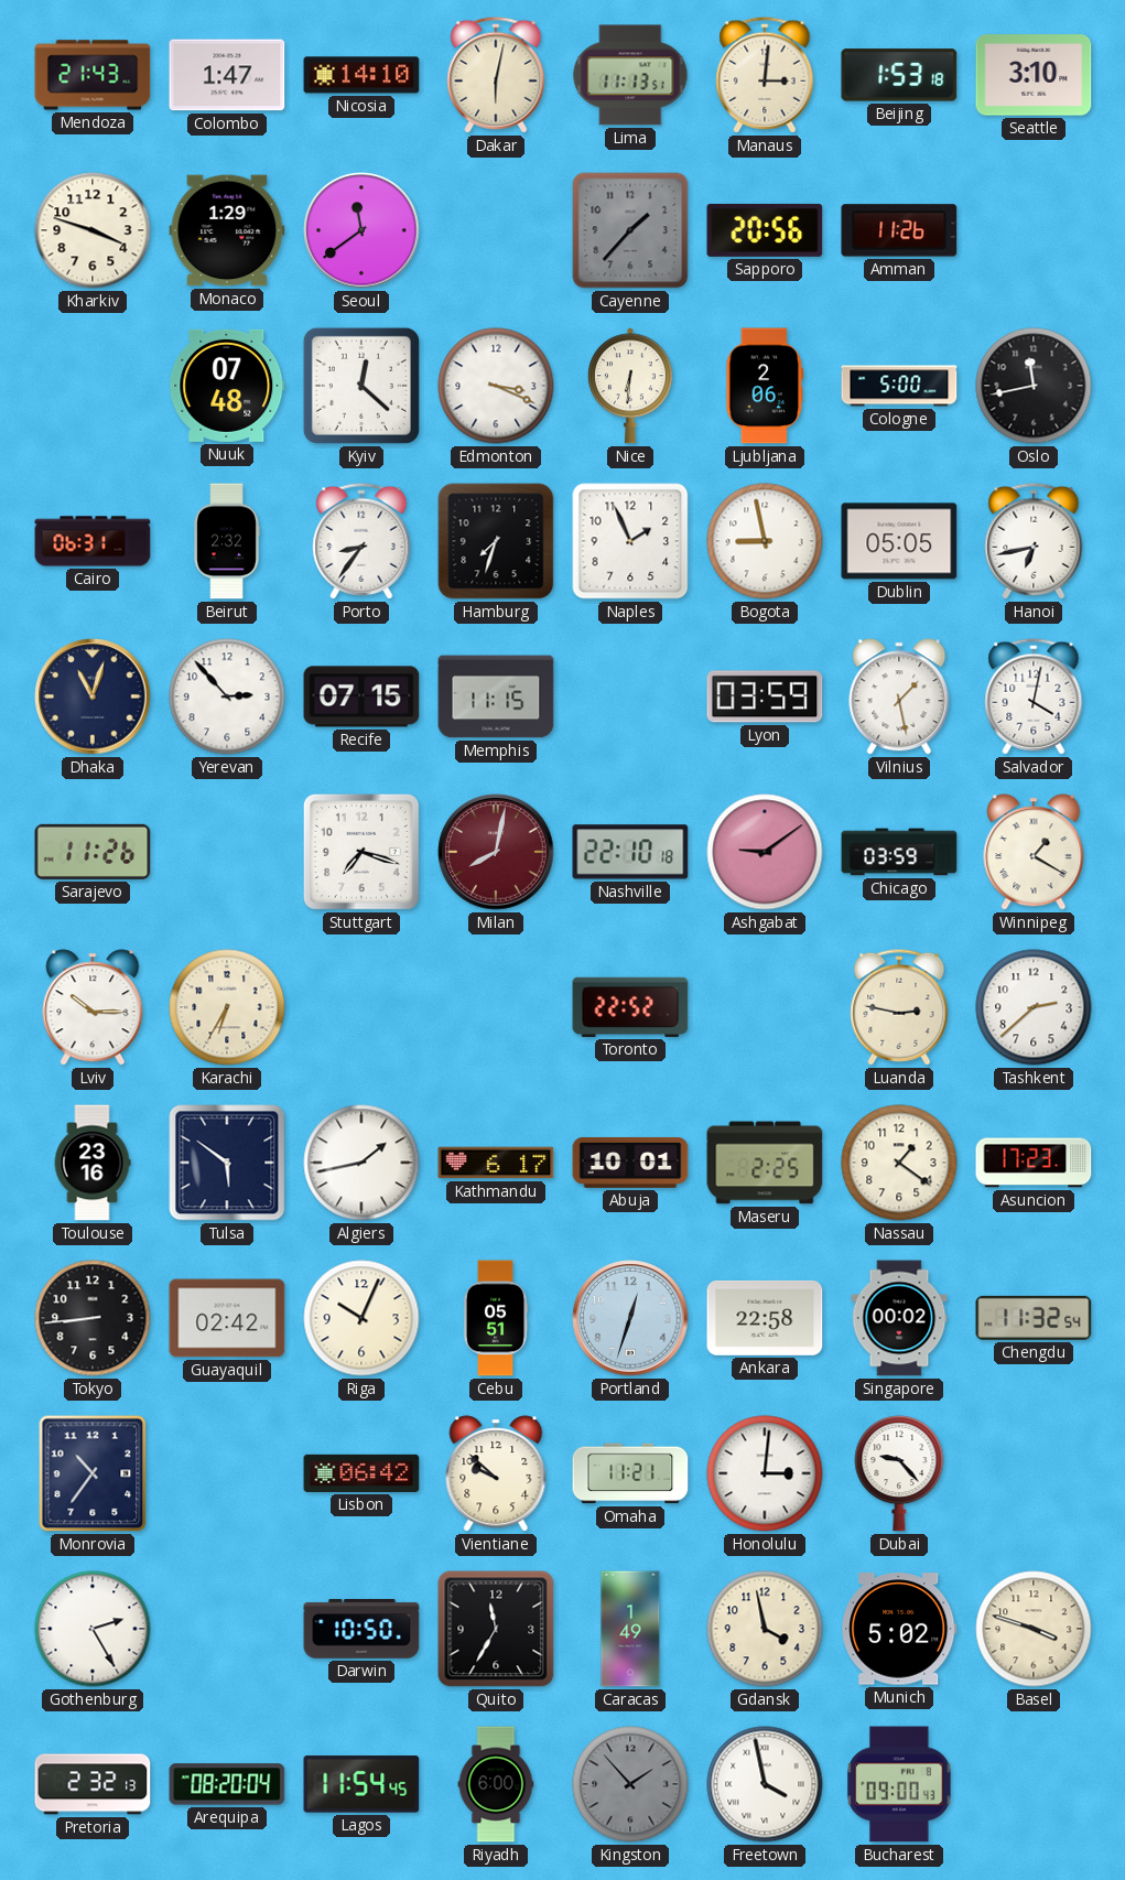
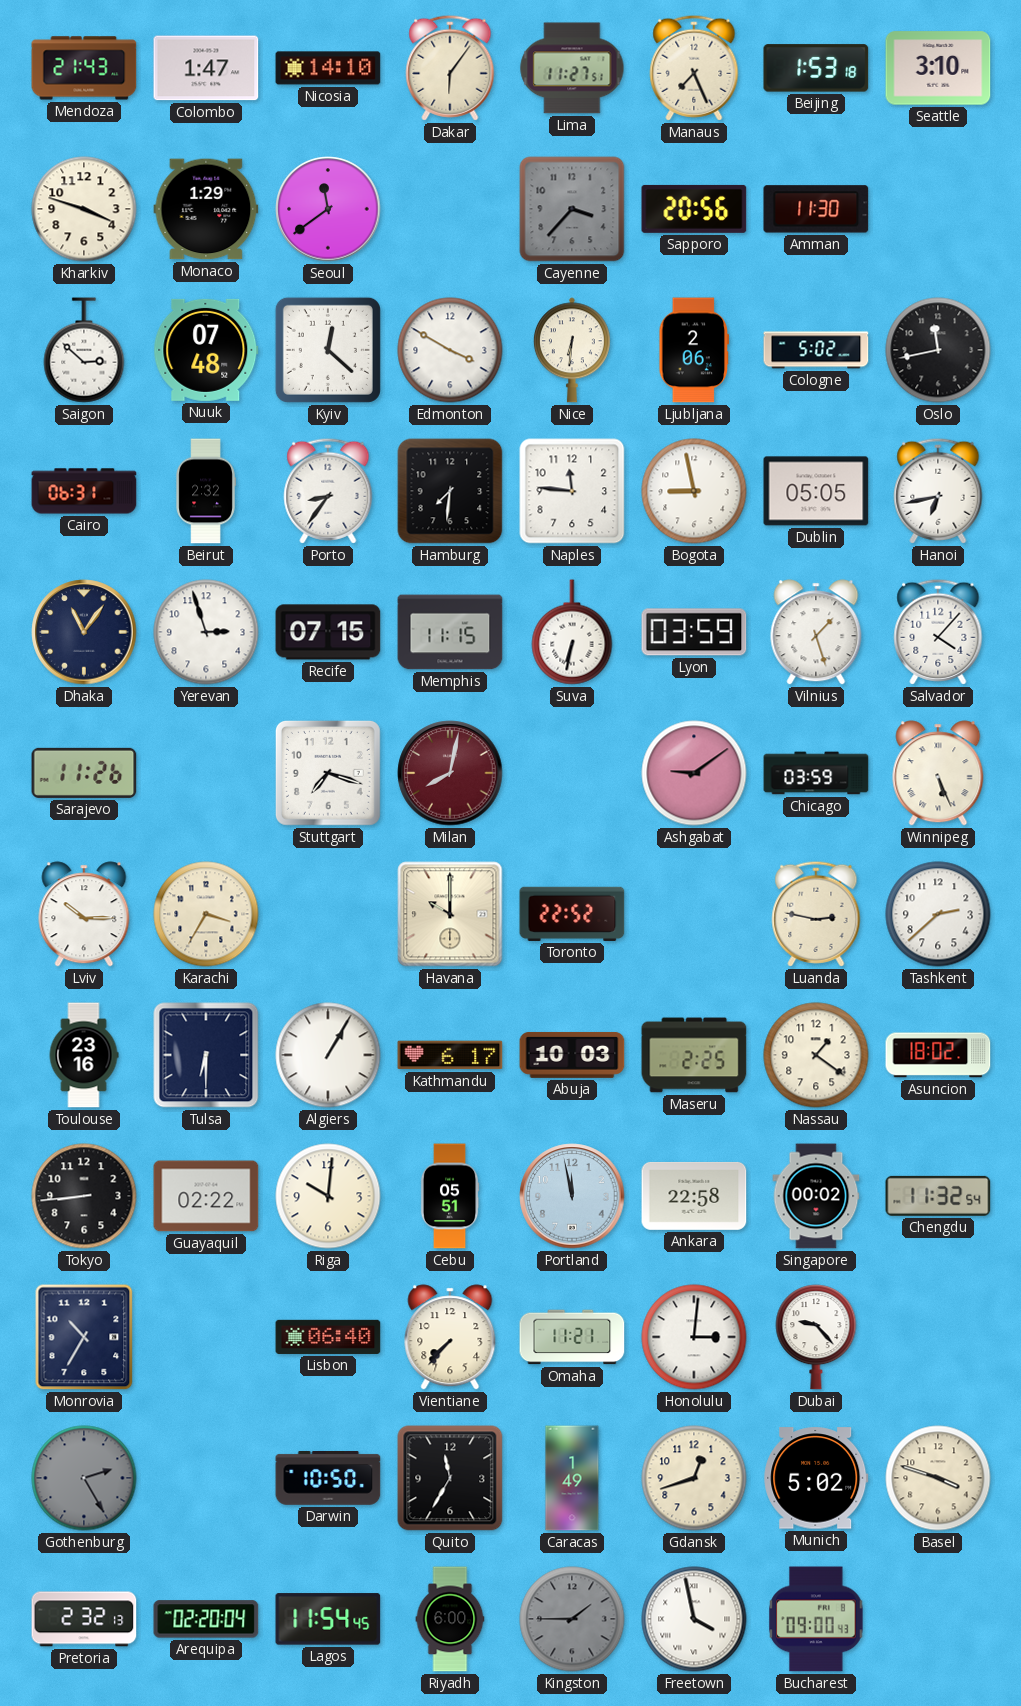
Dakar: 6:02 -> 6:06
Lima: 11:13 -> 11:27
Manaus: 3:01 -> 7:26
Cayenne: 1:37 -> 3:37
Amman: 11:26 -> 11:30
Saigon: none -> 2:52
Edmonton: 3:19 -> 3:50
Cologne: 5:00 -> 5:02
Hamburg: 7:33 -> 7:31
Naples: 1:56 -> 11:46
Dhaka: 11:03 -> 11:06
Yerevan: 2:53 -> 2:57
Suva: none -> 6:32
Vilnius: 1:28 -> 1:27
Salvador: 4:02 -> 4:07
Nashville: 22:10 -> none
Winnipeg: 1:20 -> 5:26
Karachi: 6:35 -> 3:35
Havana: none -> 10:00
Tulsa: 5:51 -> 6:30
Algiers: 1:43 -> 1:05
Abuja: 10:01 -> 10:03
Asuncion: 17:23 -> 18:02
Guayaquil: 02:42 -> 02:22
Riga: 10:04 -> 10:01
Portland: 12:33 -> 11:58
Monrovia: 10:36 -> 10:35
Lisbon: 06:42 -> 06:40
Vientiane: 9:52 -> 7:37
Gothenburg dial: white -> grey
Gdansk: 3:58 -> 12:42
Arequipa: 08:20 -> 02:20
Kingston: 1:53 -> 1:45
